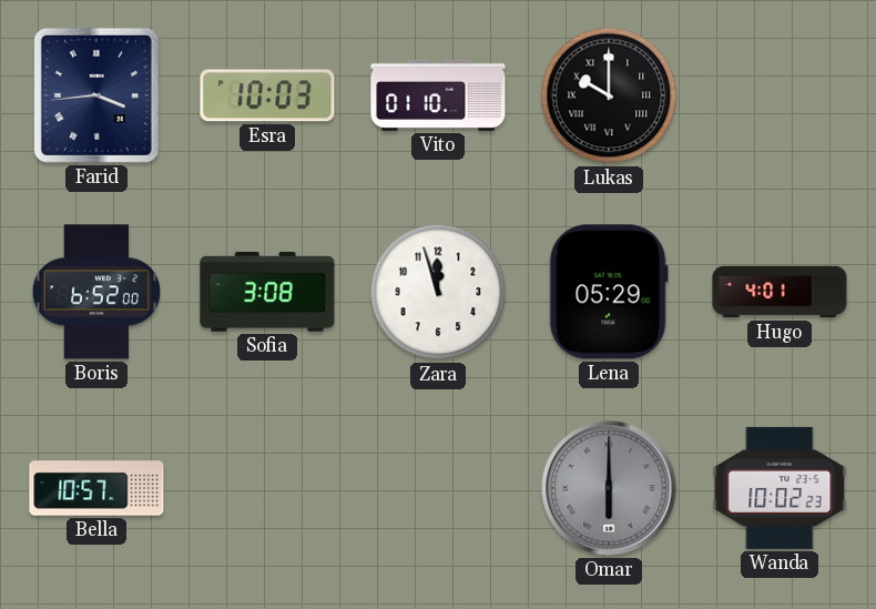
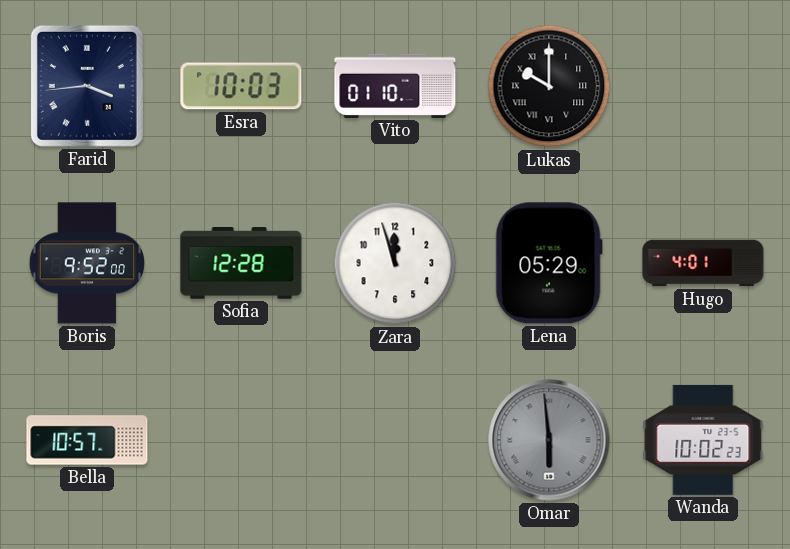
Boris: 6:52 -> 9:52
Sofia: 3:08 -> 12:28
Omar: 6:00 -> 5:59
